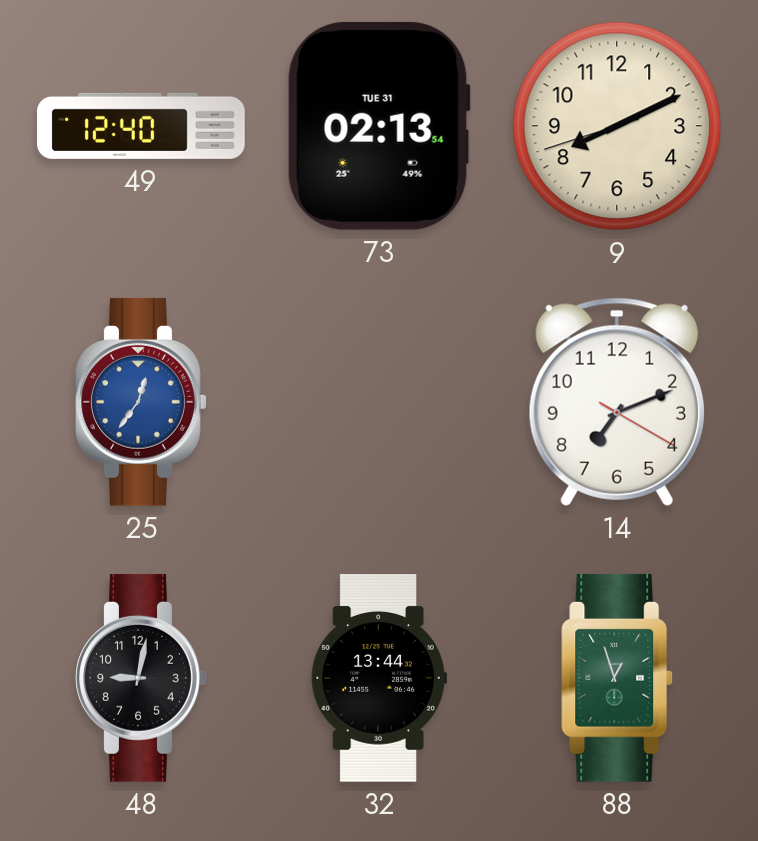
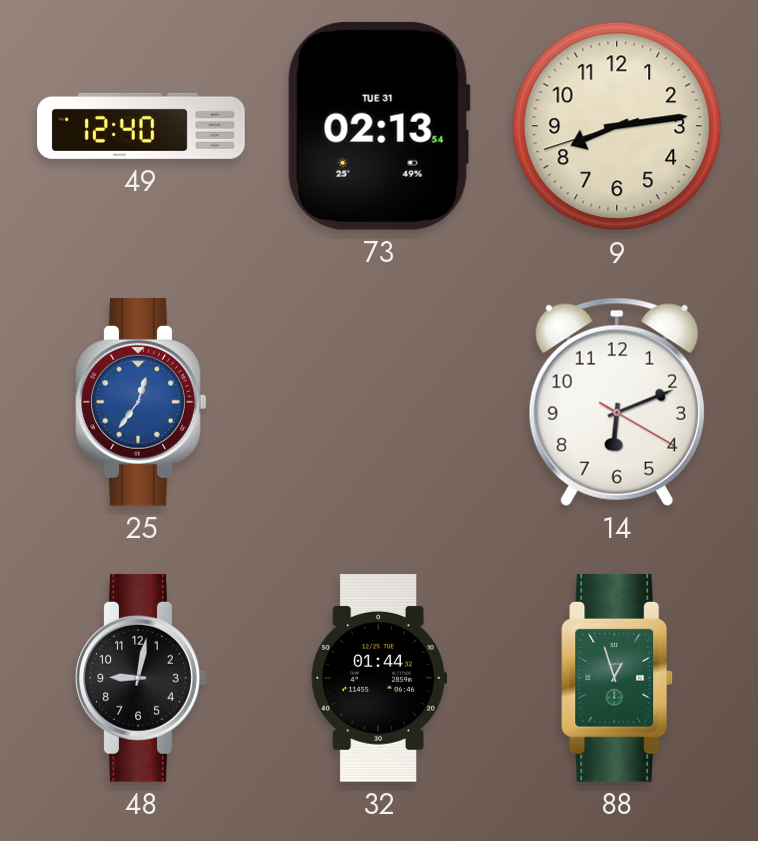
9: 8:10 -> 8:13
14: 7:11 -> 6:11
32: 13:44 -> 01:44
